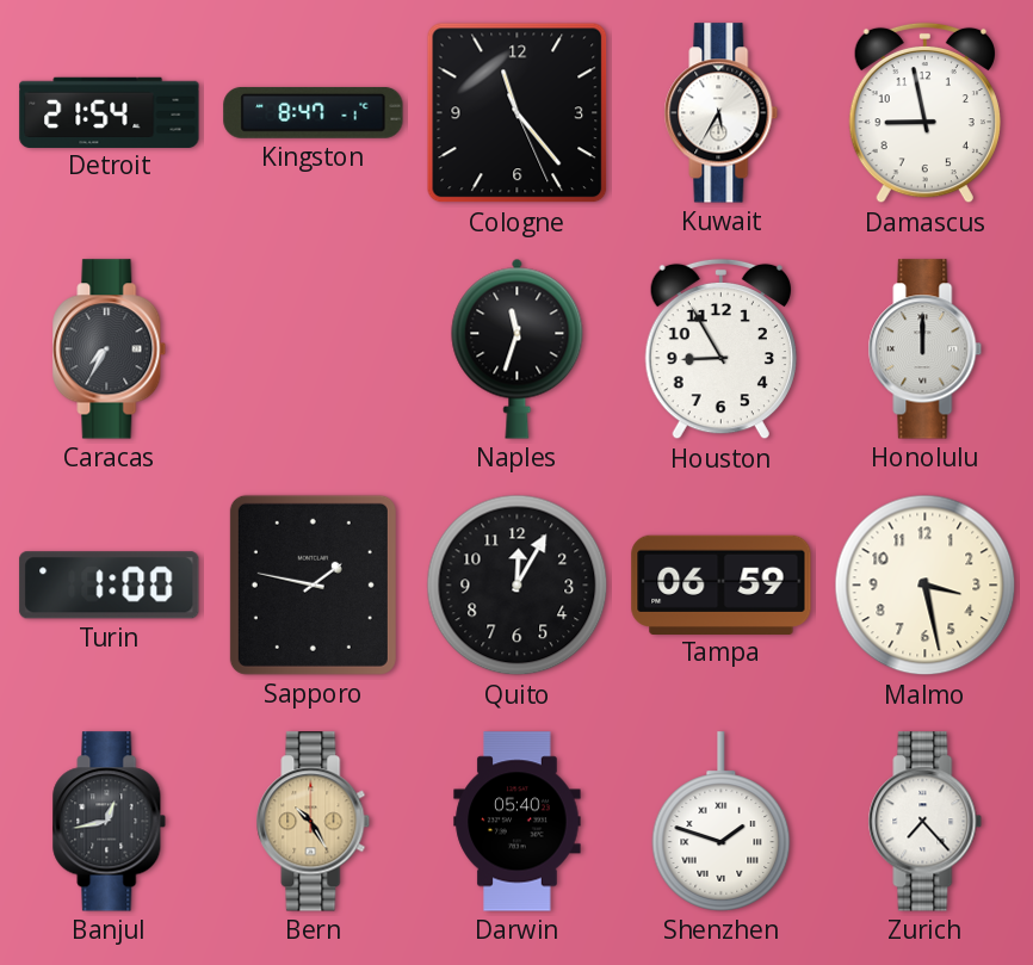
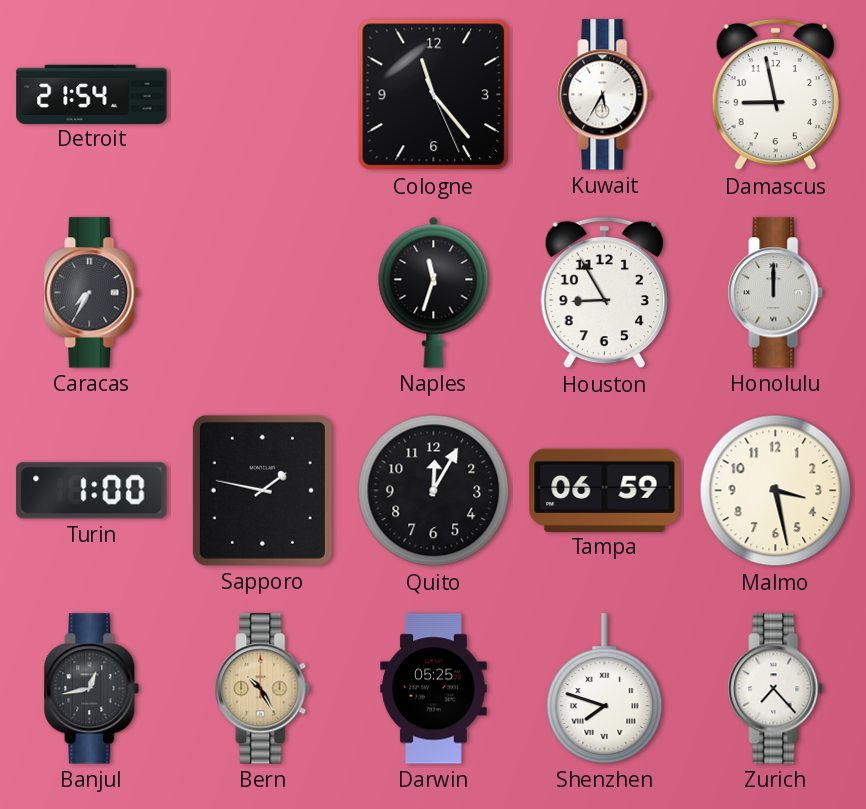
Kingston: 8:47 -> none
Darwin: 05:40 -> 05:25
Shenzhen: 1:48 -> 7:48
